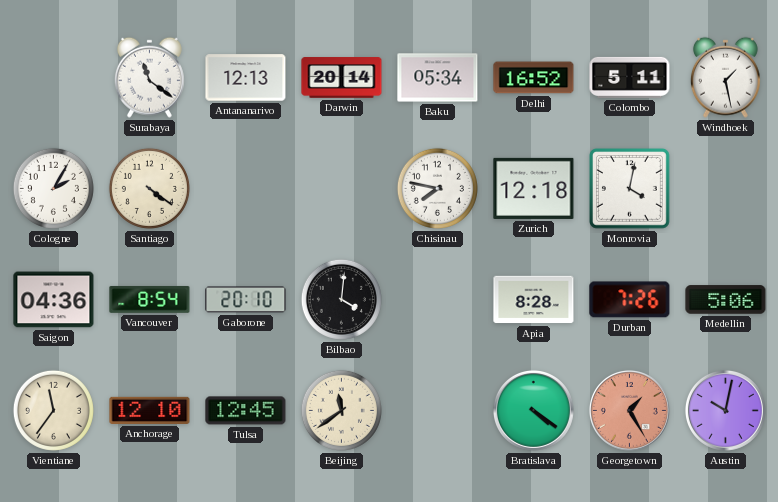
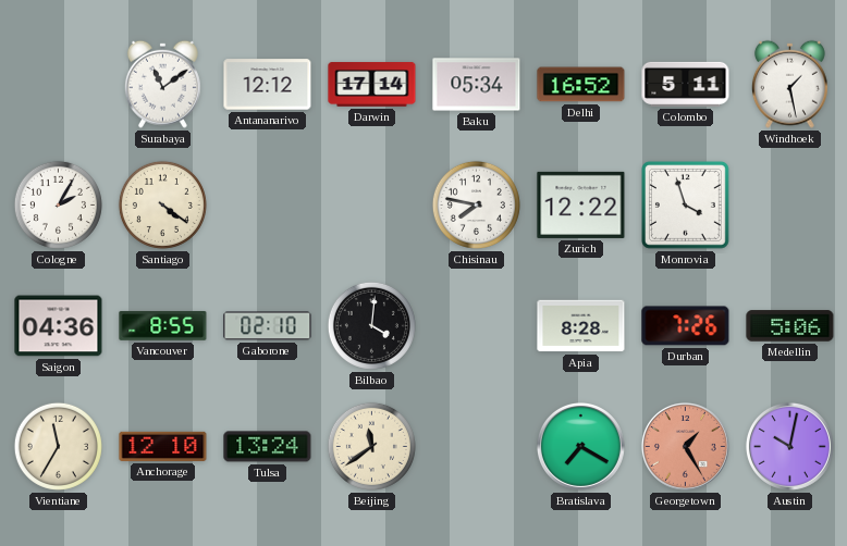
Surabaya: 11:21 -> 11:09
Antananarivo: 12:13 -> 12:12
Darwin: 20:14 -> 17:14
Zurich: 12:18 -> 12:22
Monrovia: 4:02 -> 3:57
Vancouver: 8:54 -> 8:55
Gaborone: 20:10 -> 02:10
Vientiane: 11:36 -> 11:35
Tulsa: 12:45 -> 13:24
Bratislava: 4:21 -> 7:20
